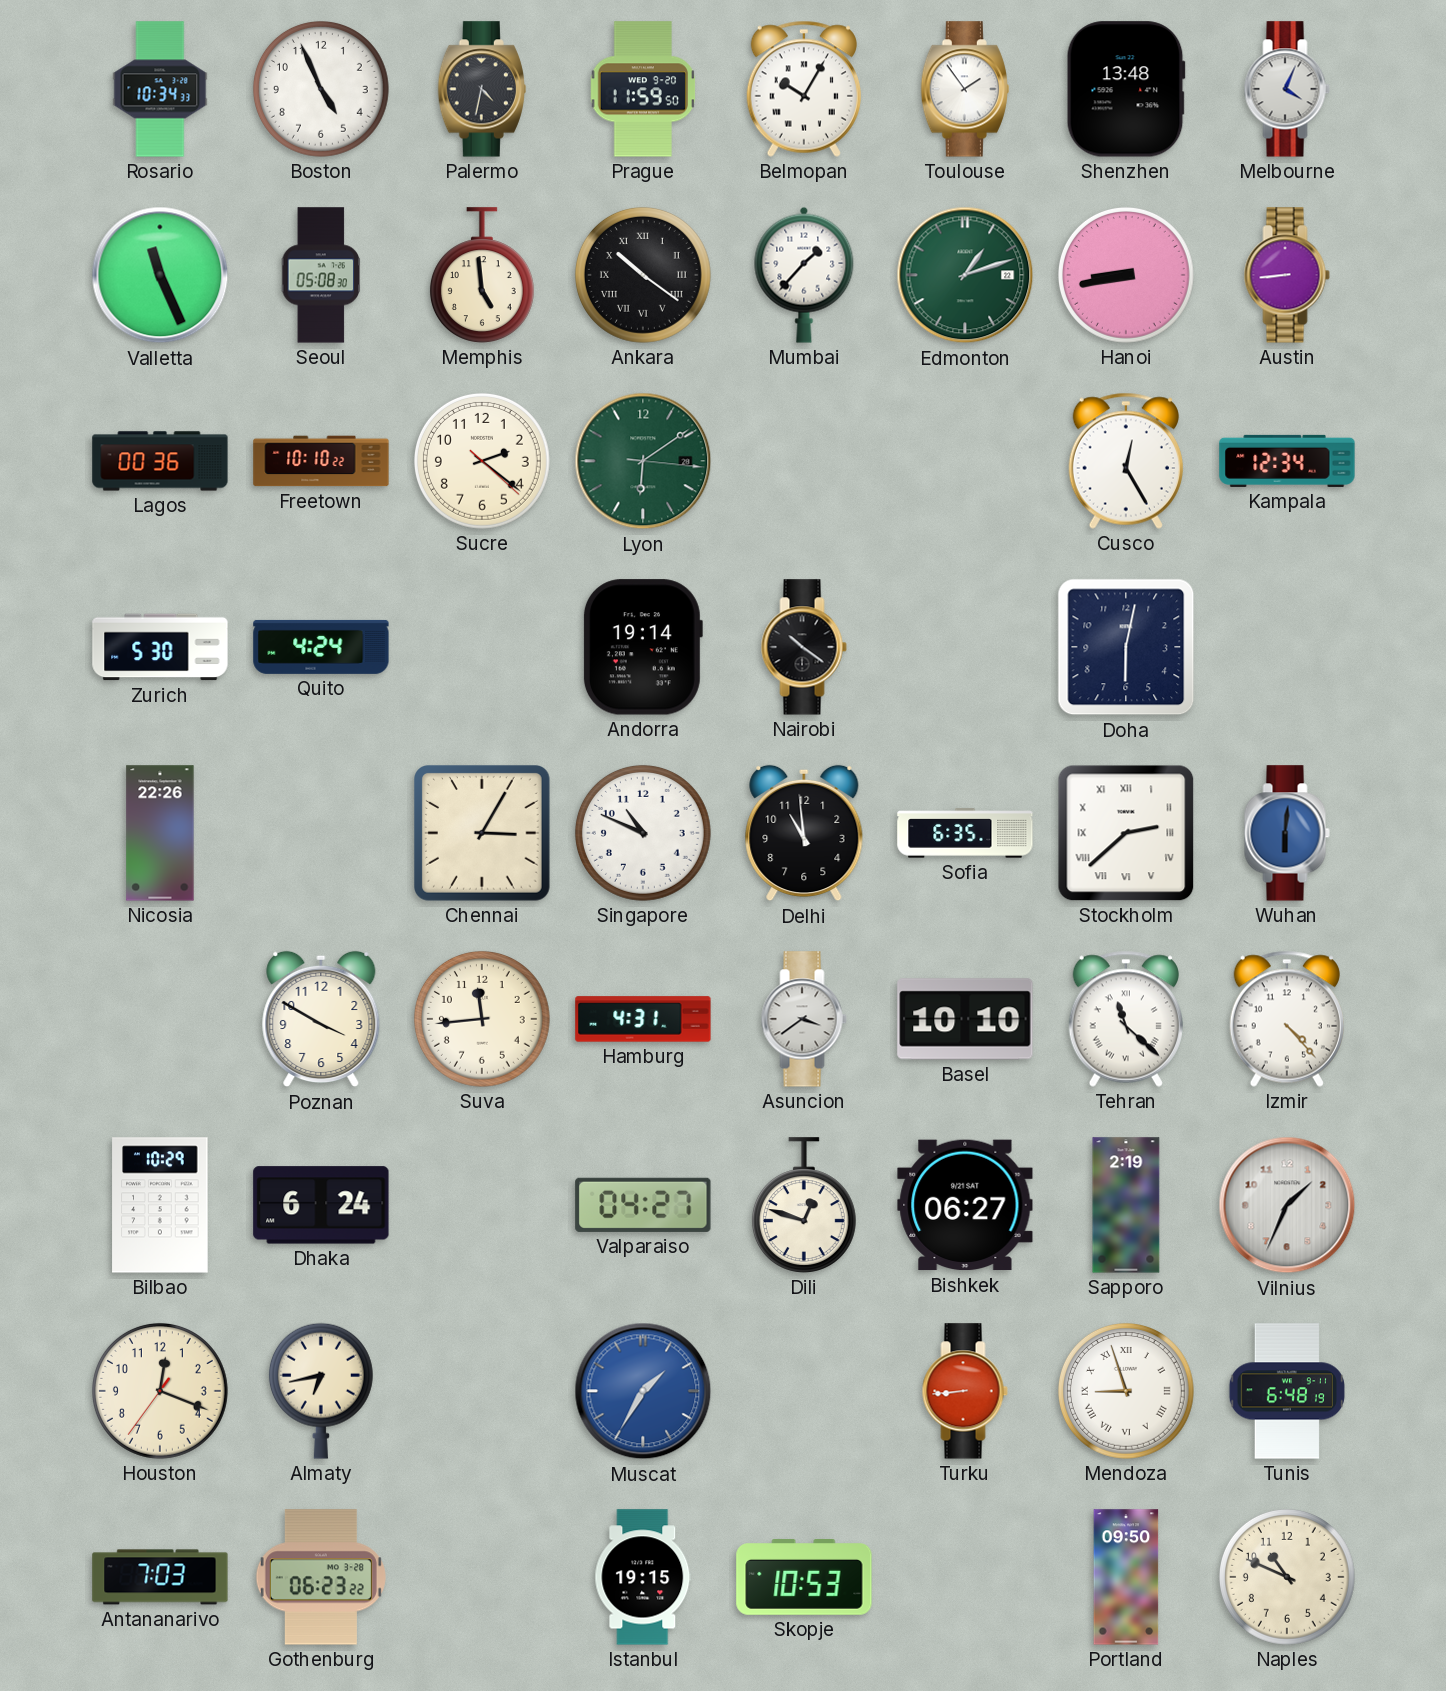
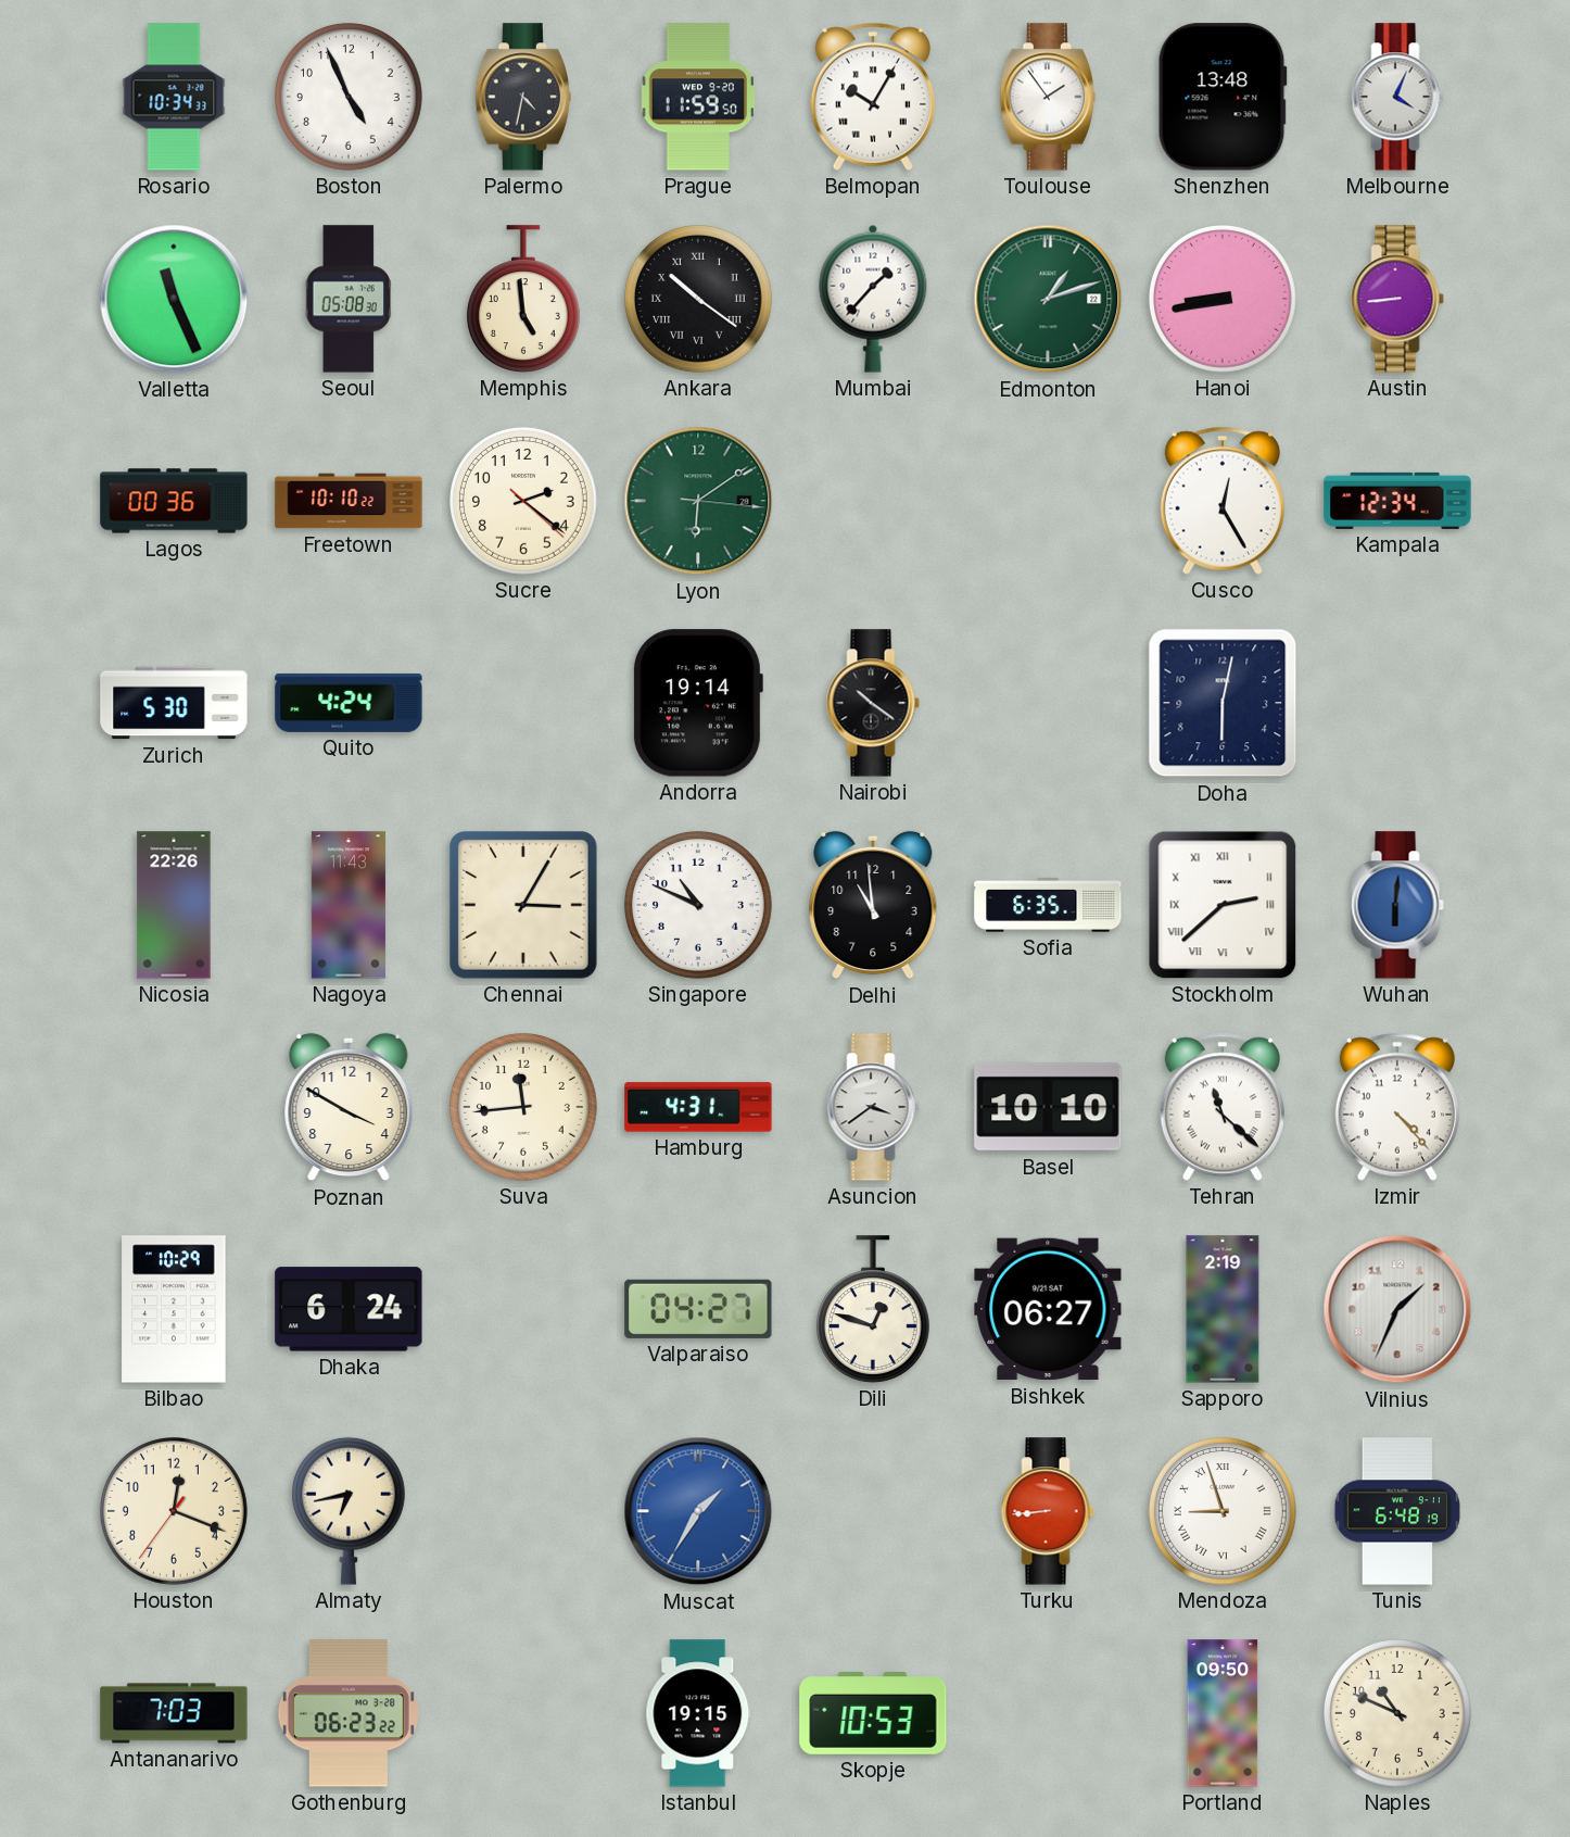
Nagoya: none -> 11:43
